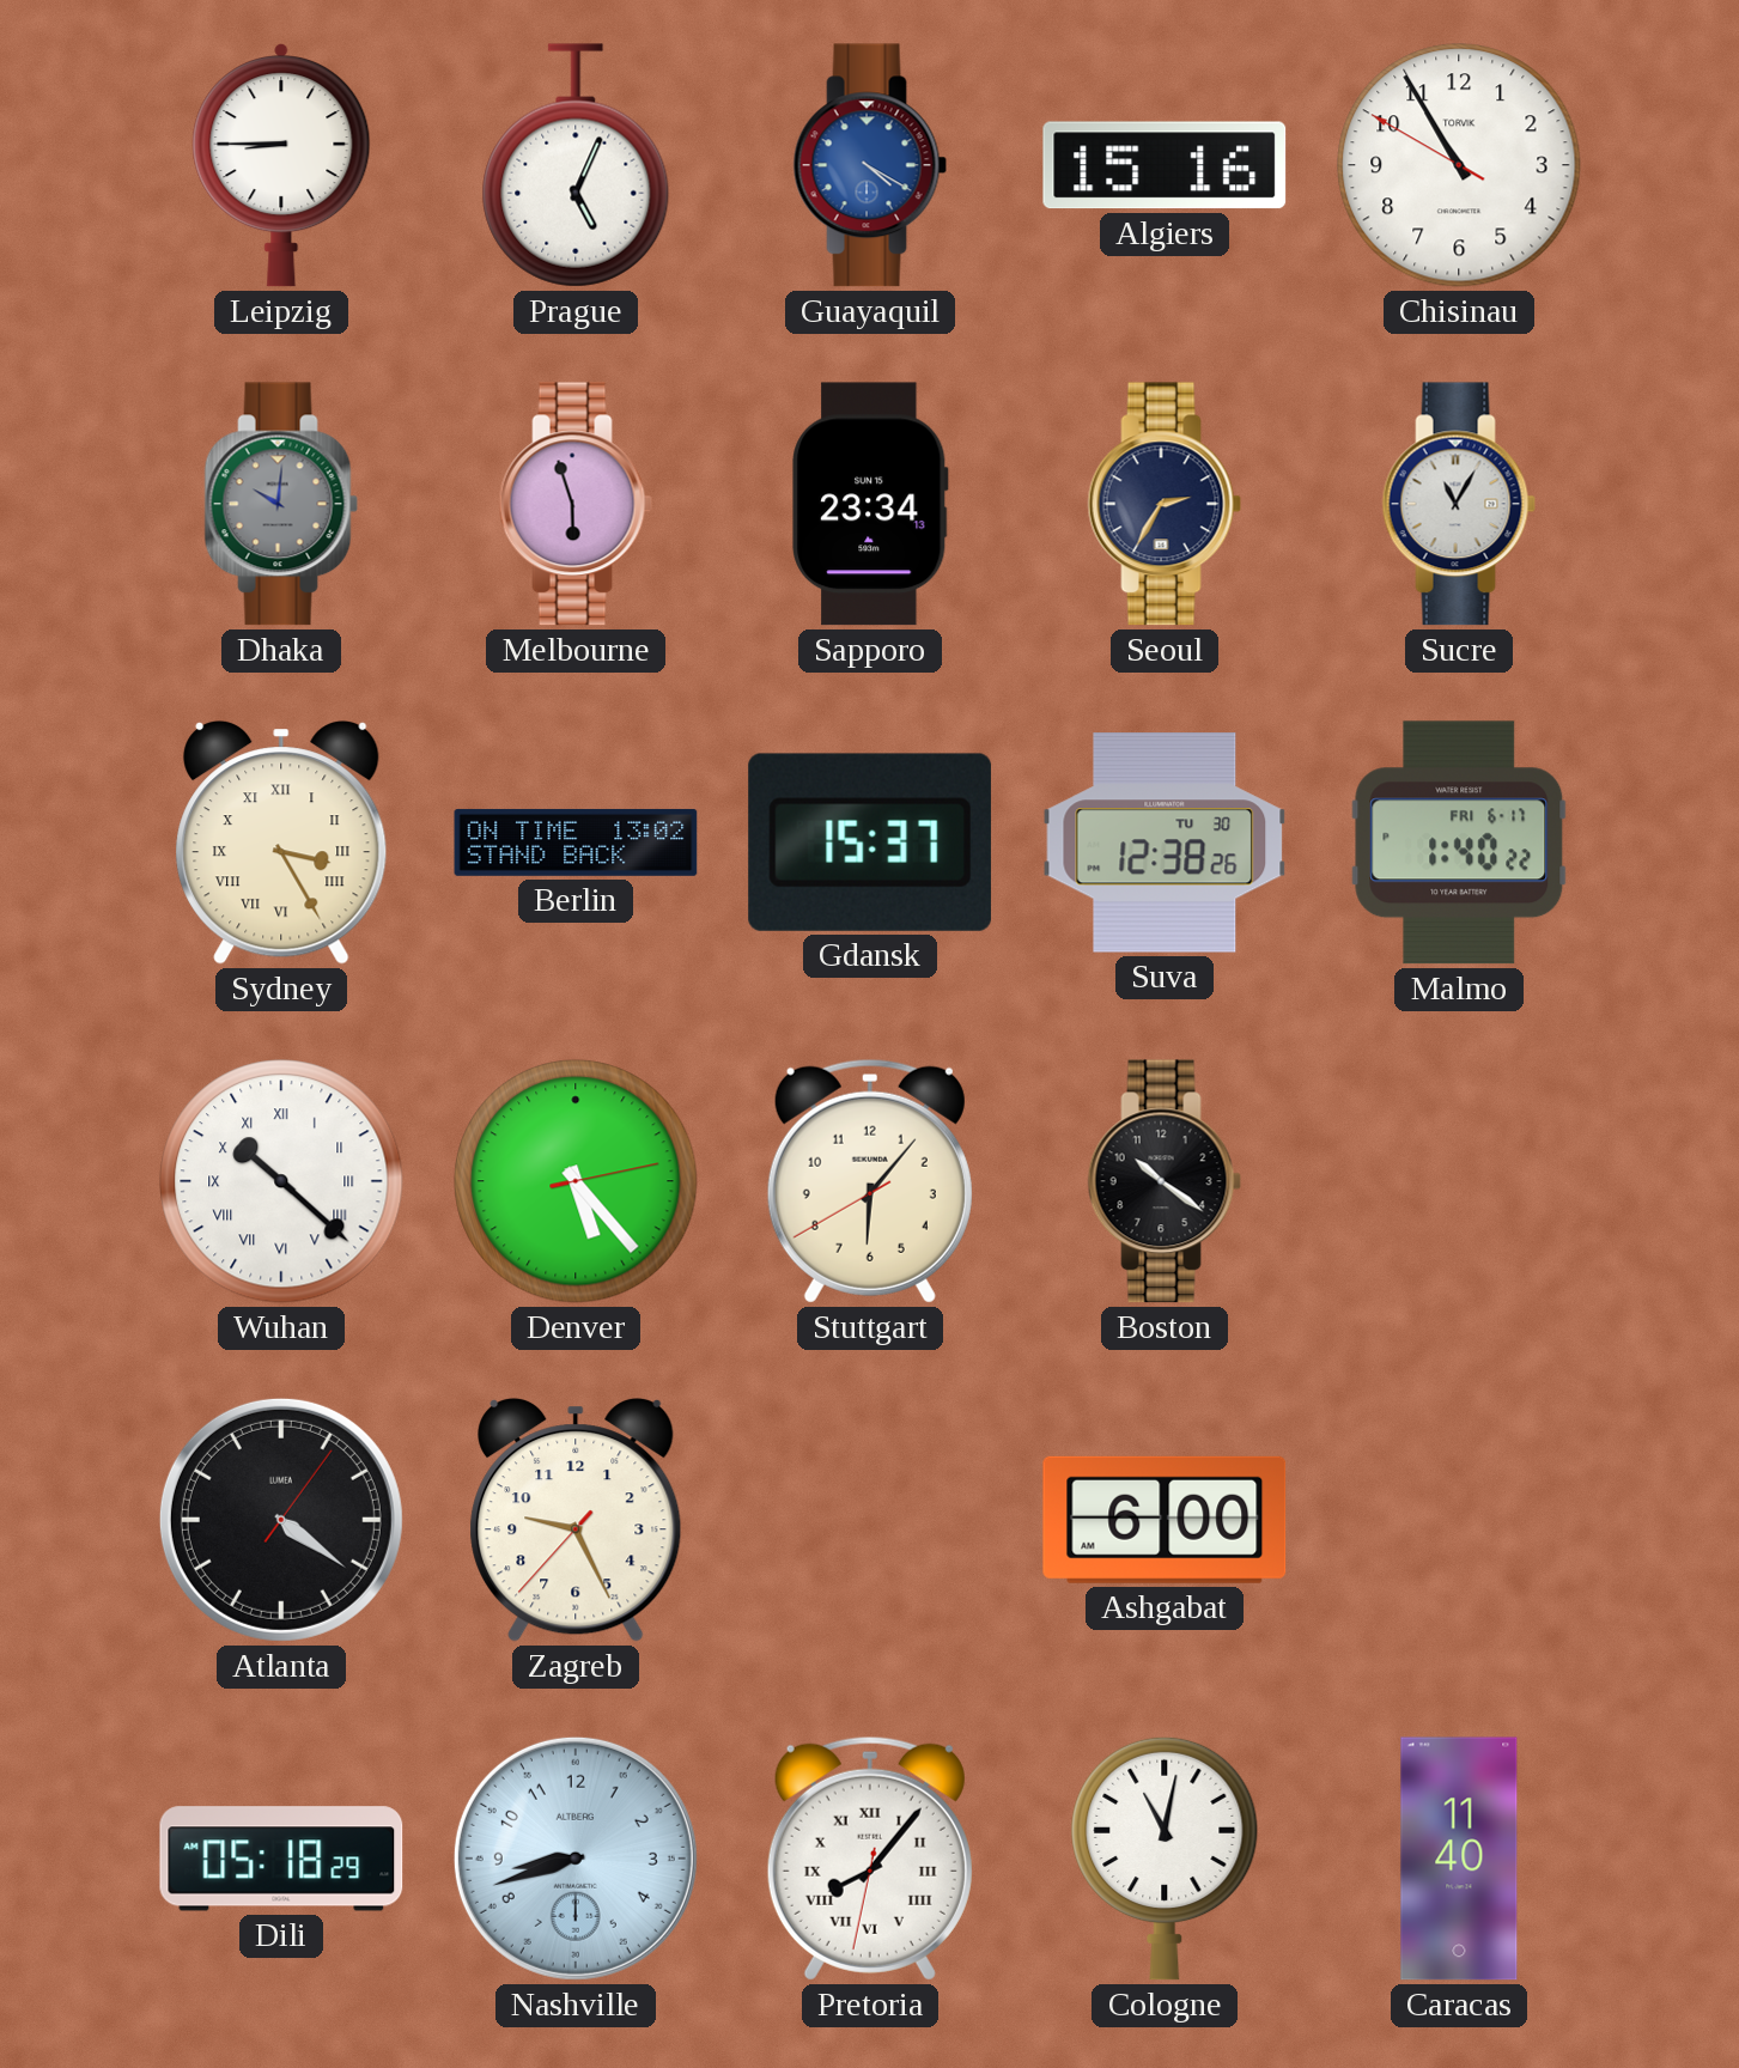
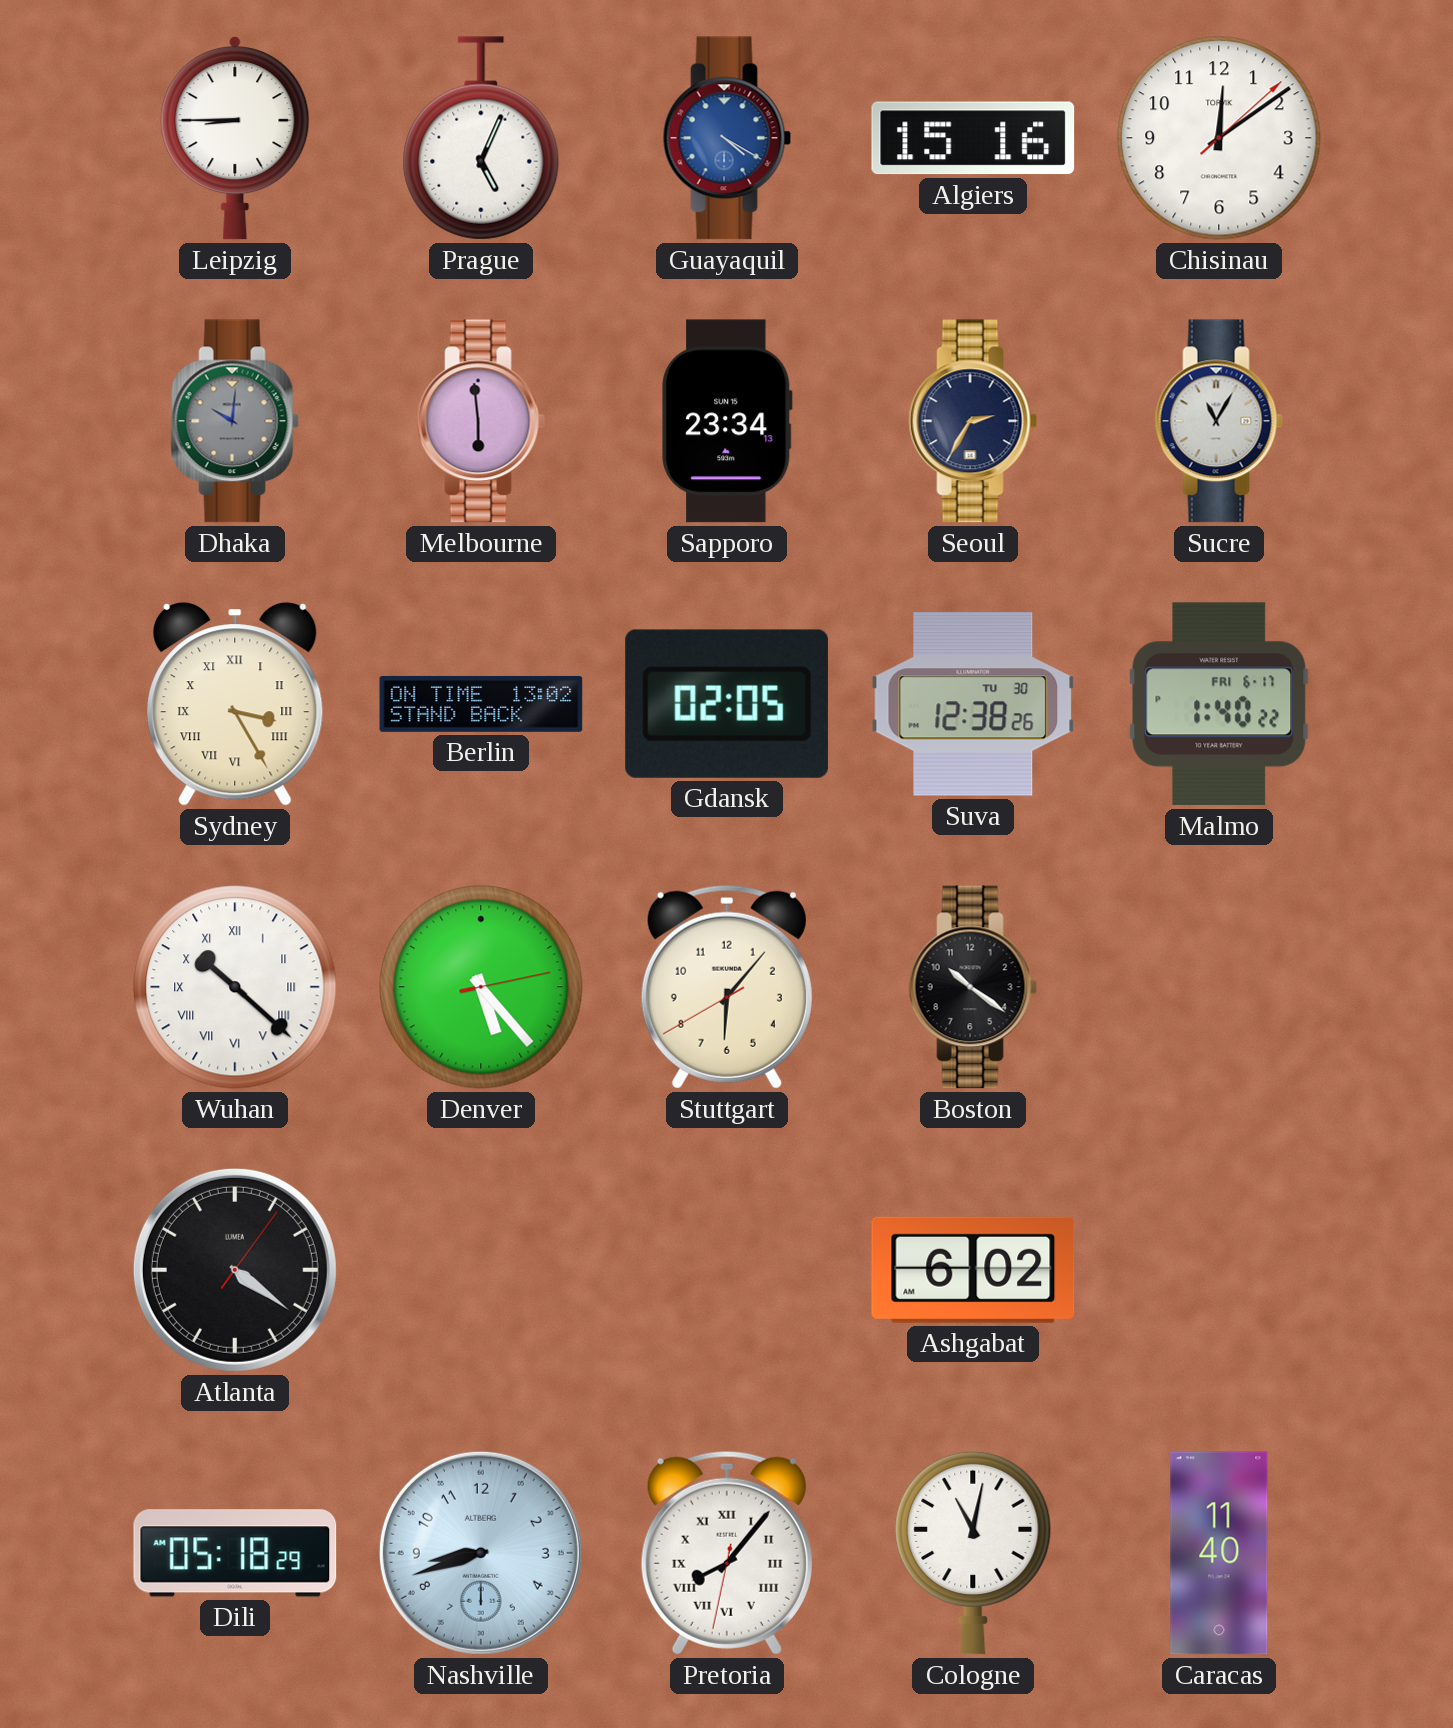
Chisinau: 10:54 -> 12:09
Melbourne: 5:57 -> 5:59
Gdansk: 15:37 -> 02:05
Zagreb: 9:25 -> none
Ashgabat: 6:00 -> 6:02
